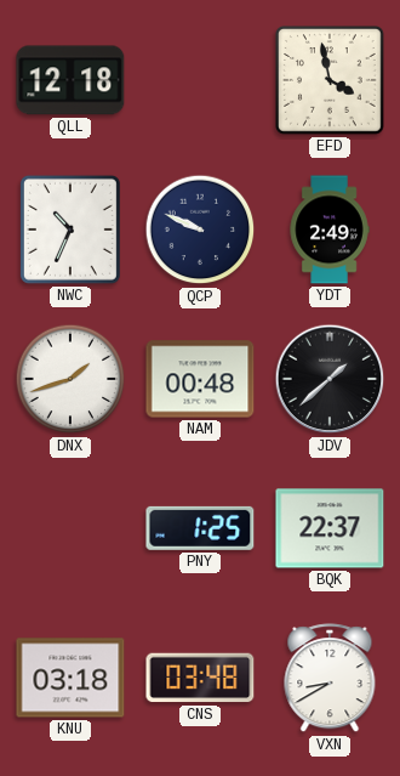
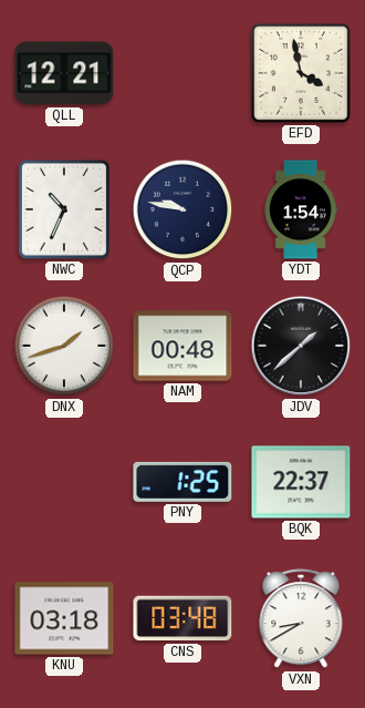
QLL: 12:18 -> 12:21
QCP: 9:49 -> 9:47
YDT: 2:49 -> 1:54
